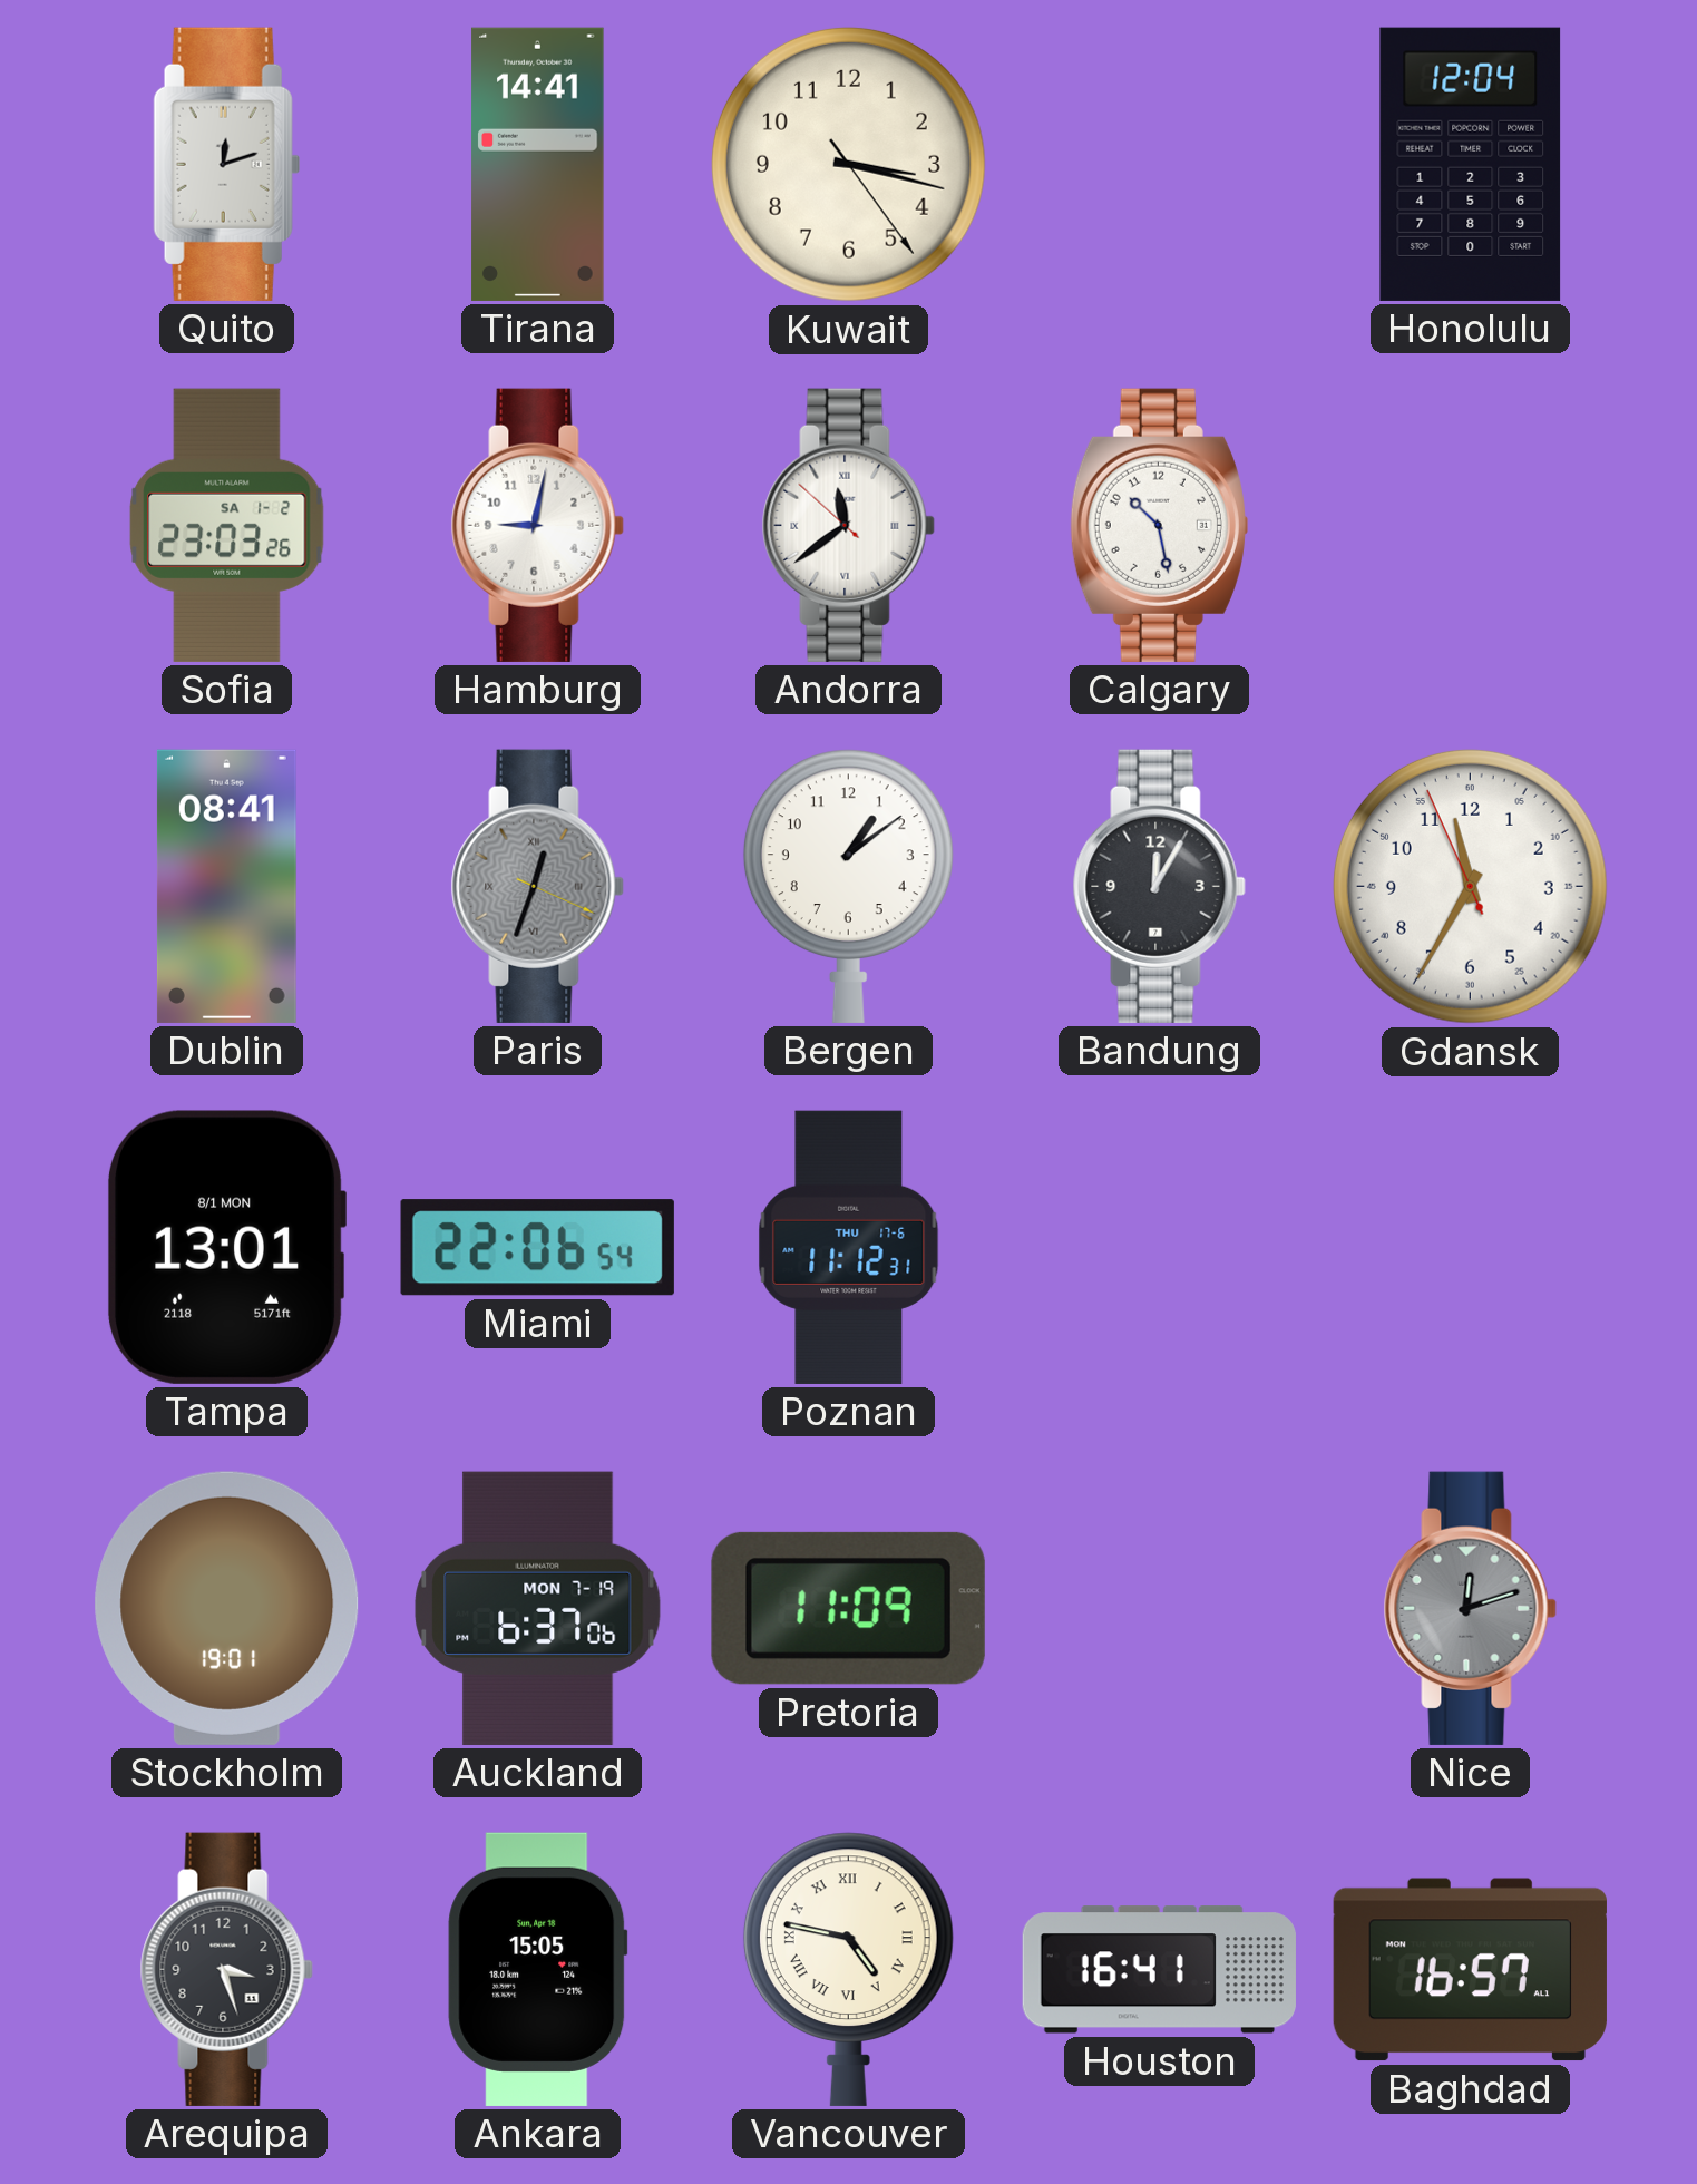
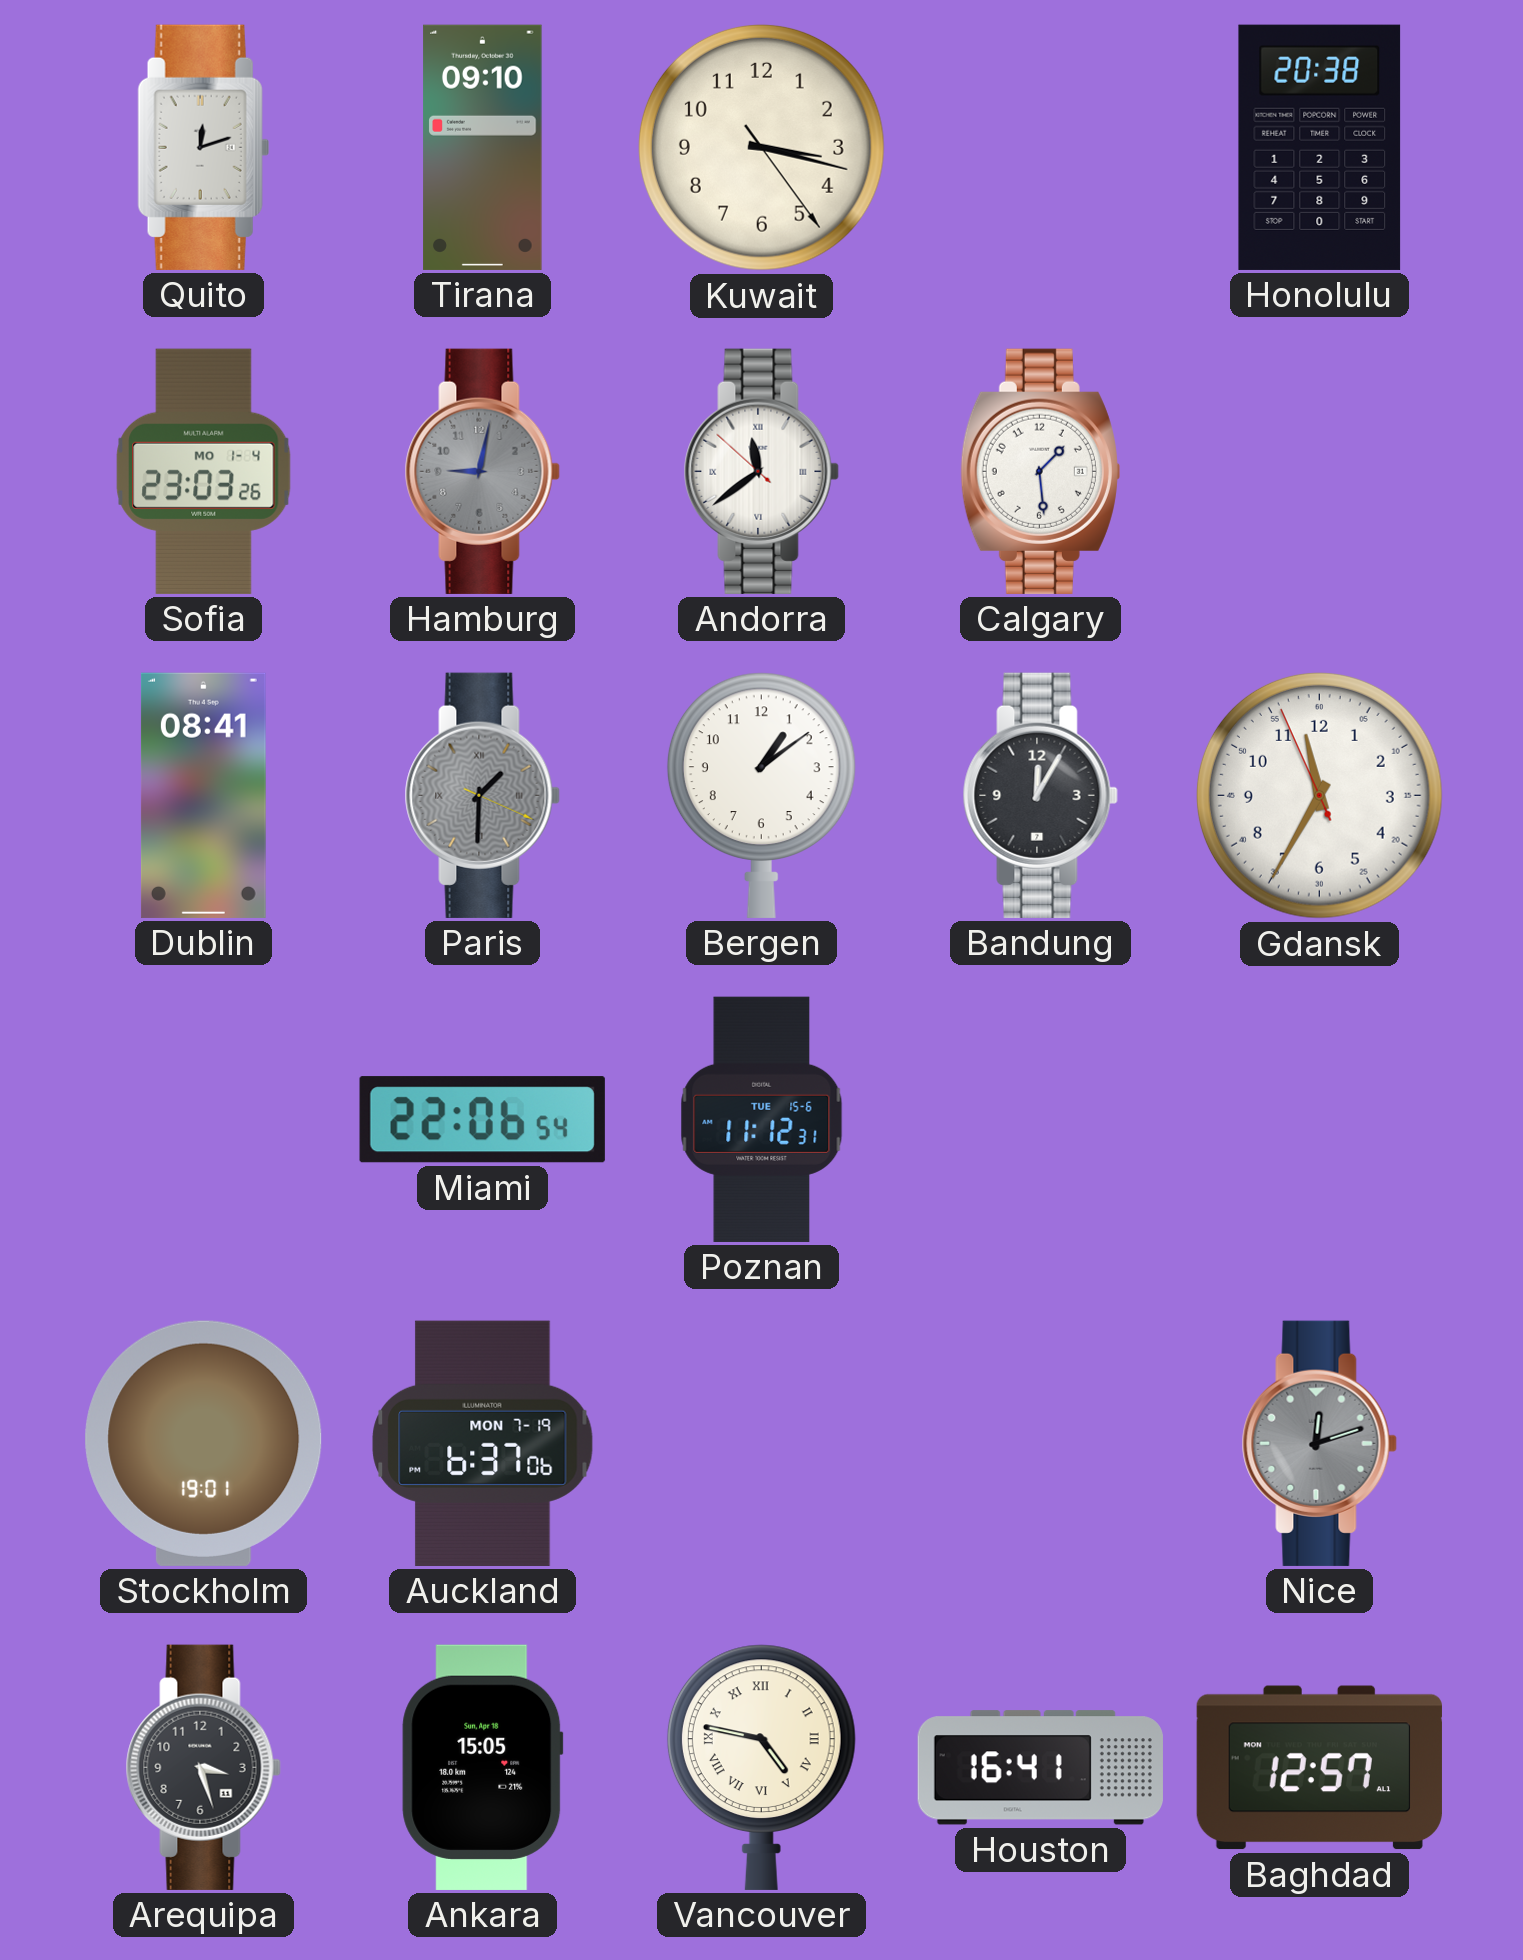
Tirana: 14:41 -> 09:10
Honolulu: 12:04 -> 20:38
Sofia date: SA 1-2 -> MO 1-4
Hamburg dial: white -> grey
Calgary: 10:28 -> 1:29
Paris: 12:33 -> 1:30
Tampa: 13:01 -> none
Poznan date: THU 17-6 -> TUE 15-6
Pretoria: 11:09 -> none
Baghdad: 16:57 -> 12:57
